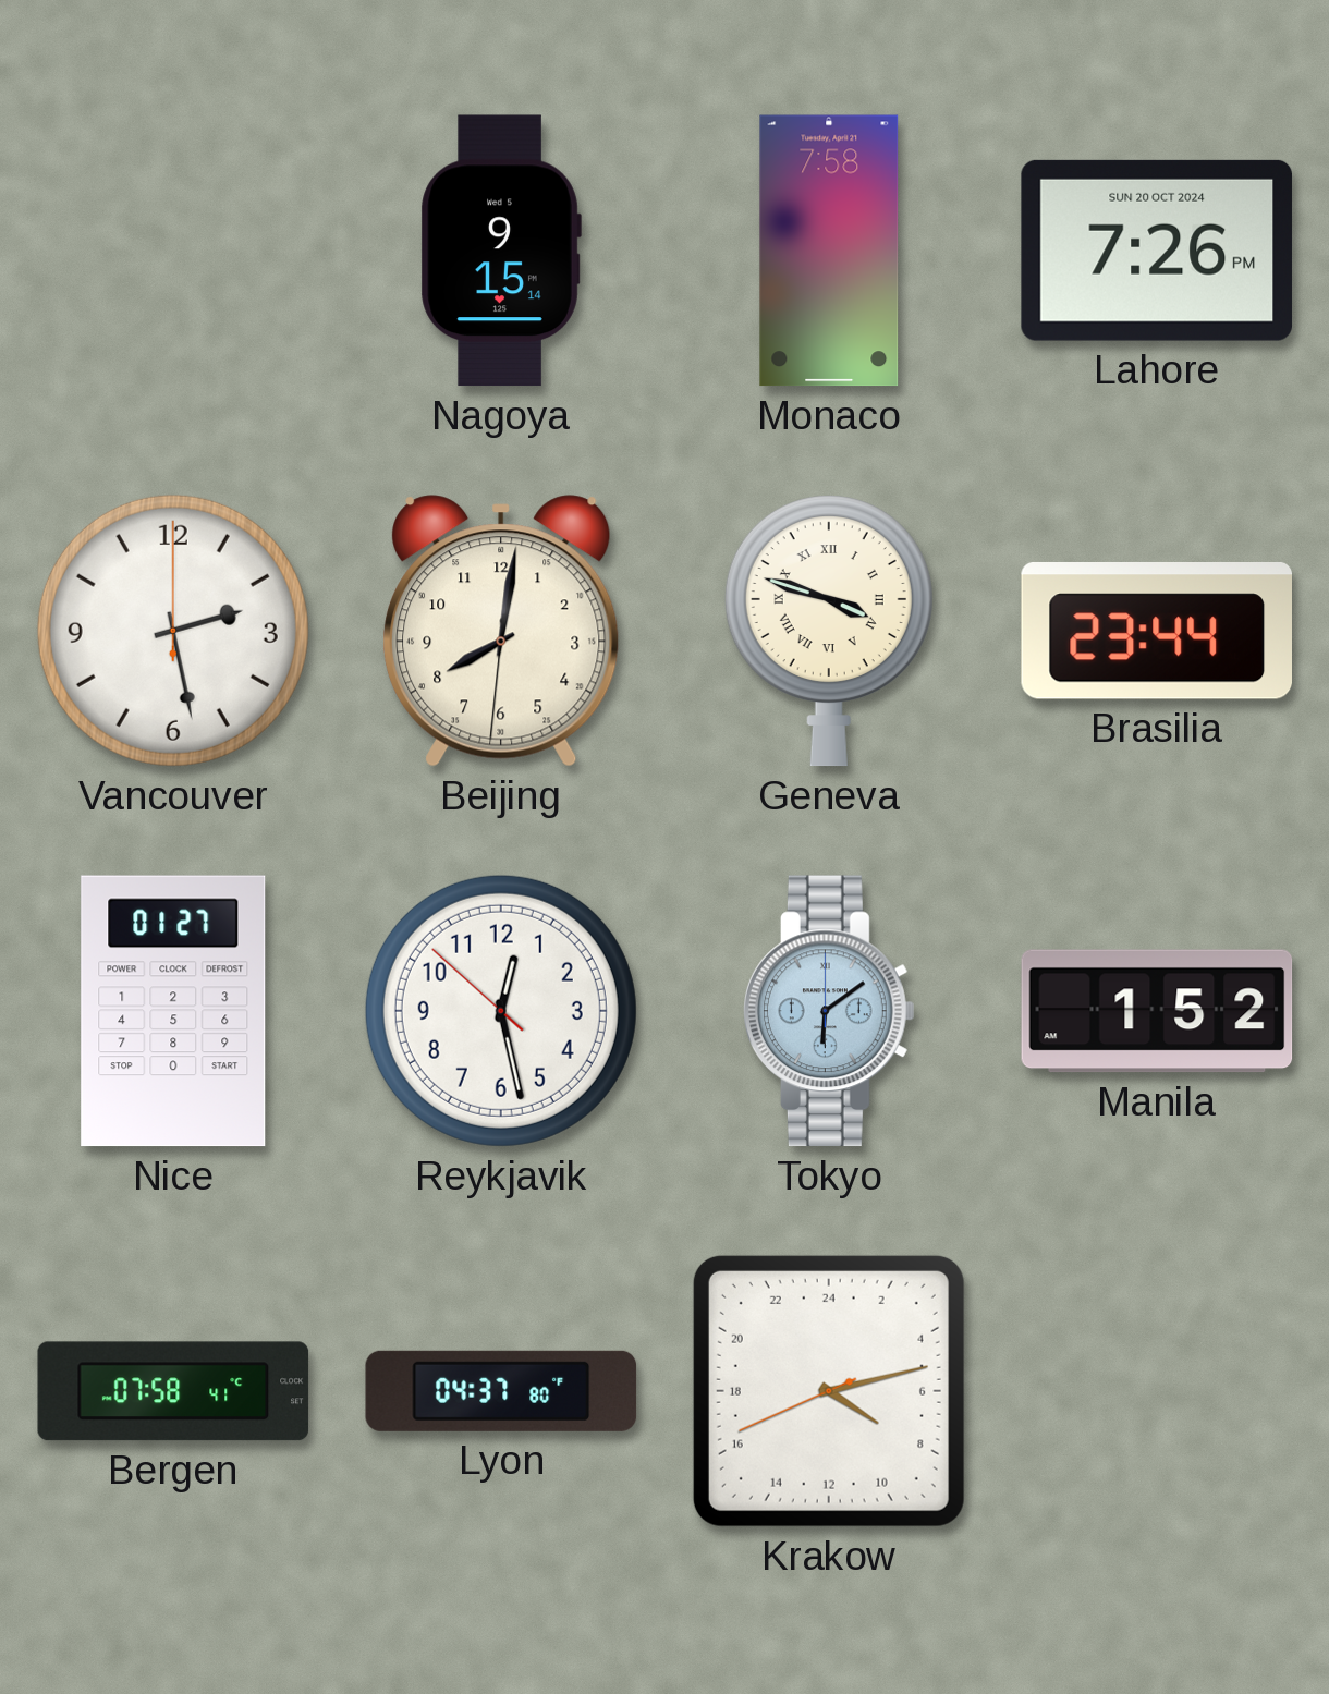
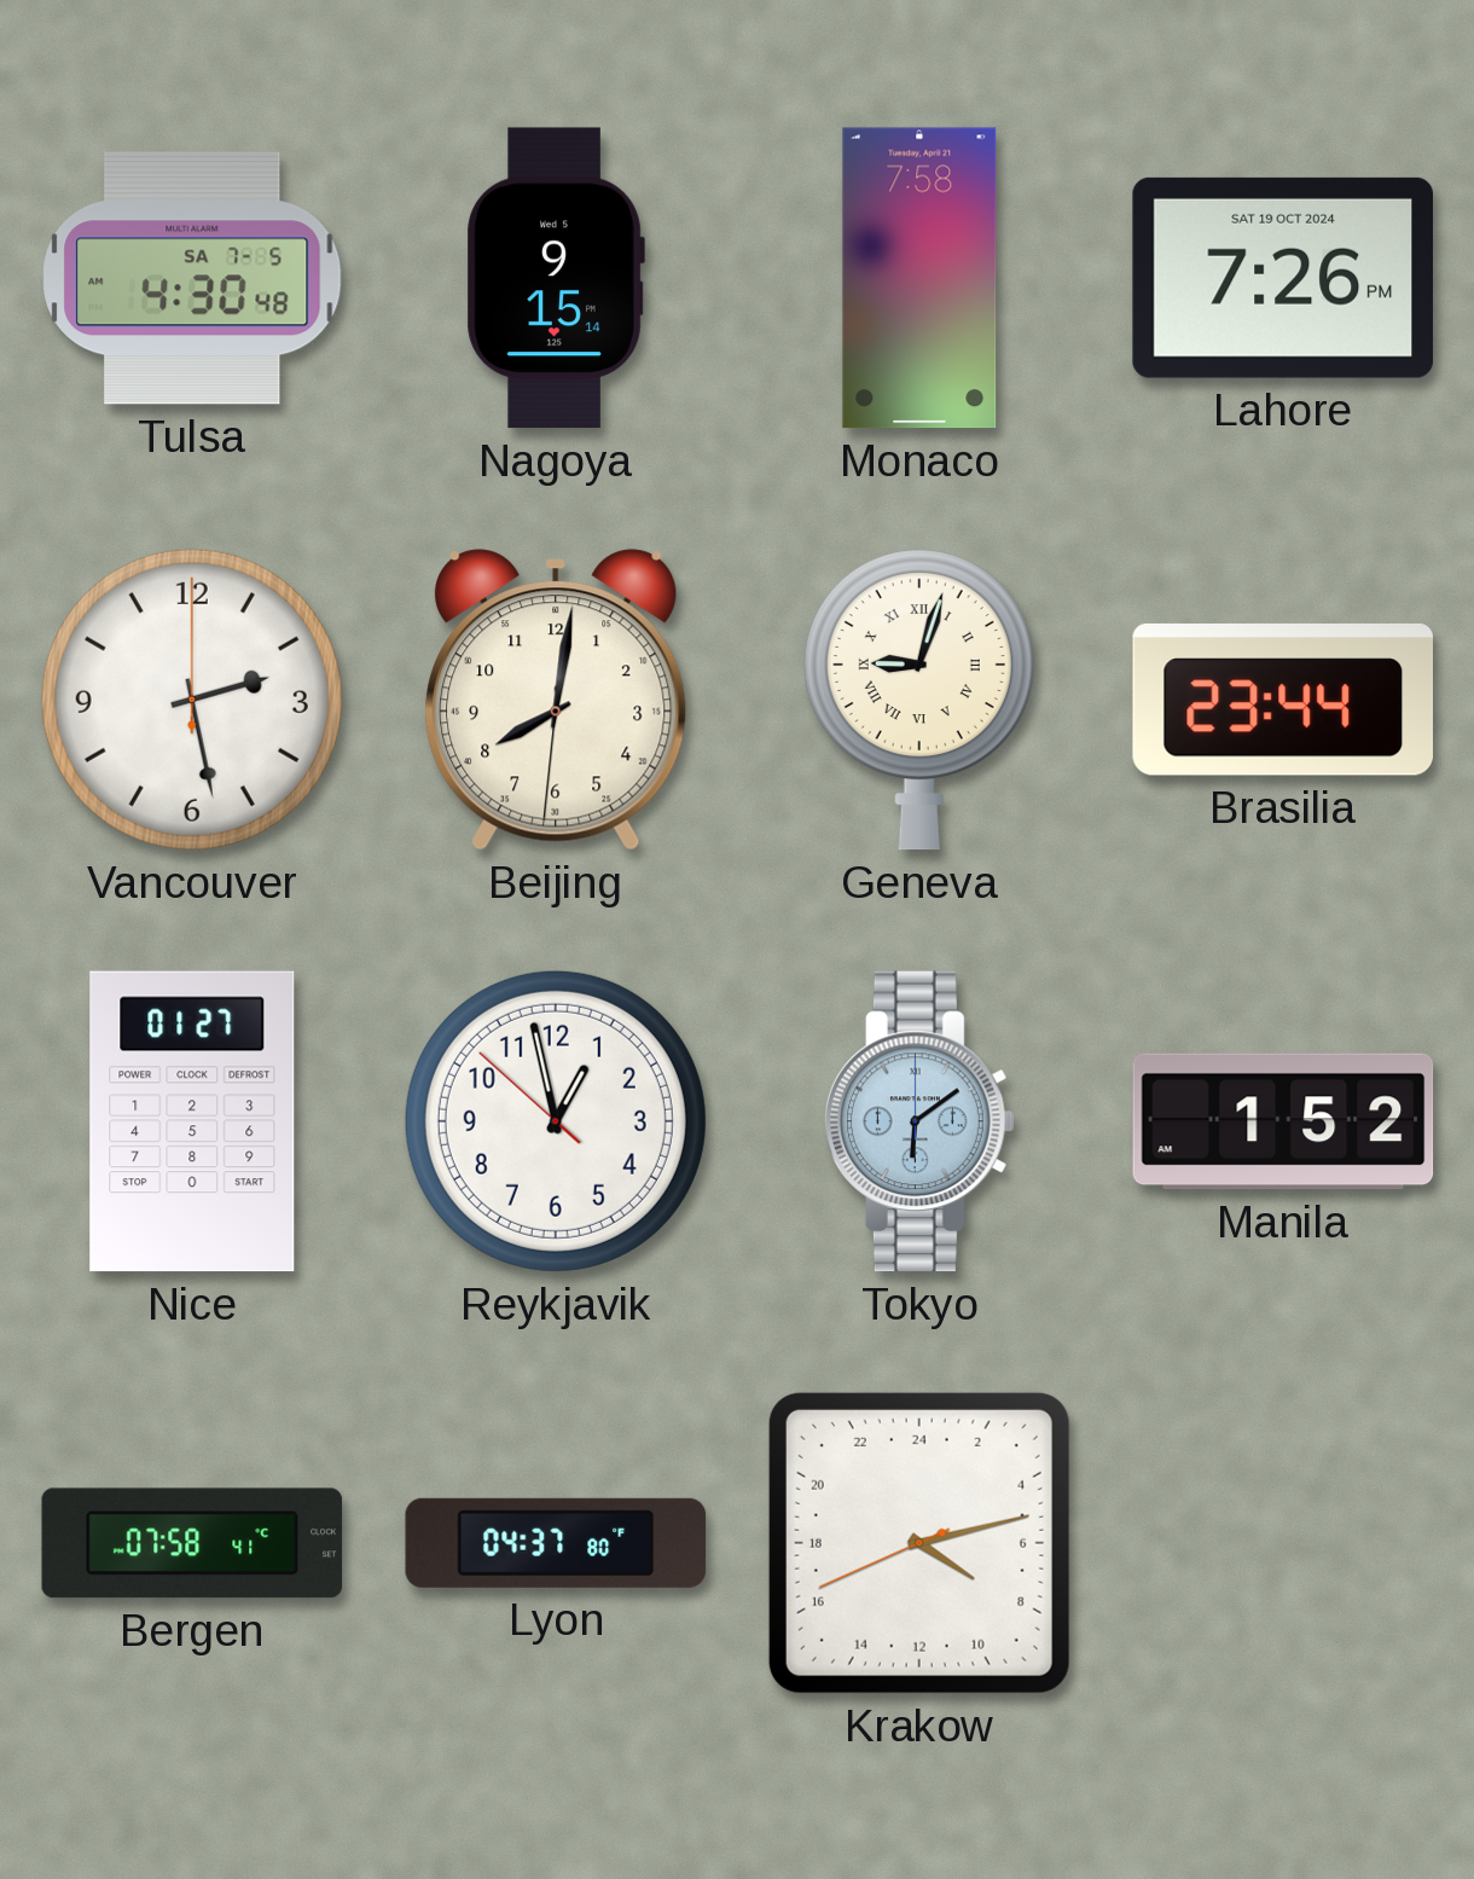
Tulsa: none -> 4:30
Lahore date: SUN 20 OCT 2024 -> SAT 19 OCT 2024
Geneva: 3:48 -> 9:03
Reykjavik: 12:27 -> 12:57
